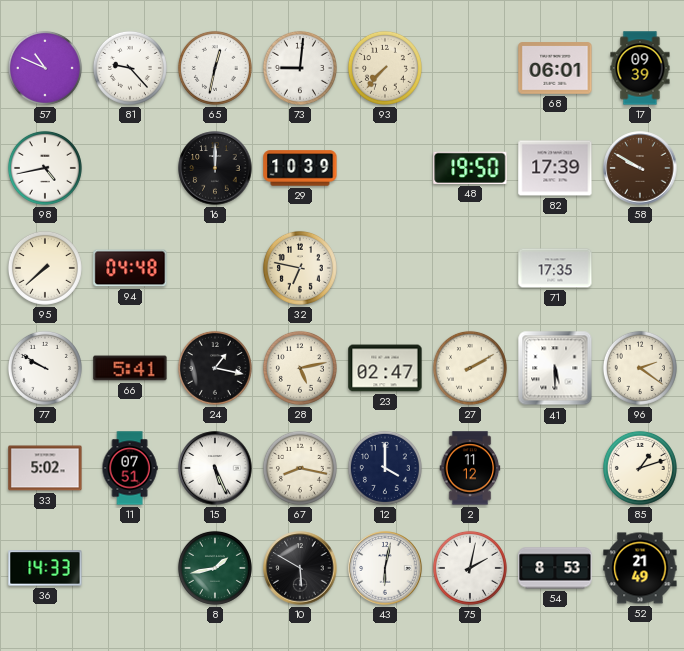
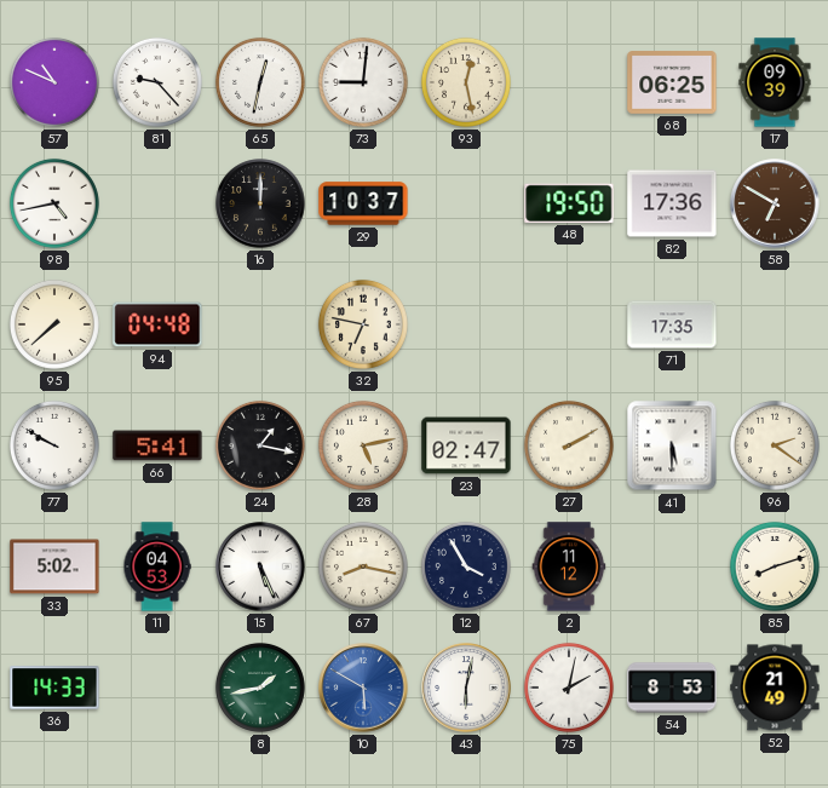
93: 7:37 -> 12:28
68: 06:01 -> 06:25
29: 10:39 -> 10:37
82: 17:39 -> 17:36
58: 9:50 -> 6:50
11: 07:51 -> 04:53
12: 4:00 -> 3:55
85: 1:12 -> 8:12
10 dial: black -> blue
